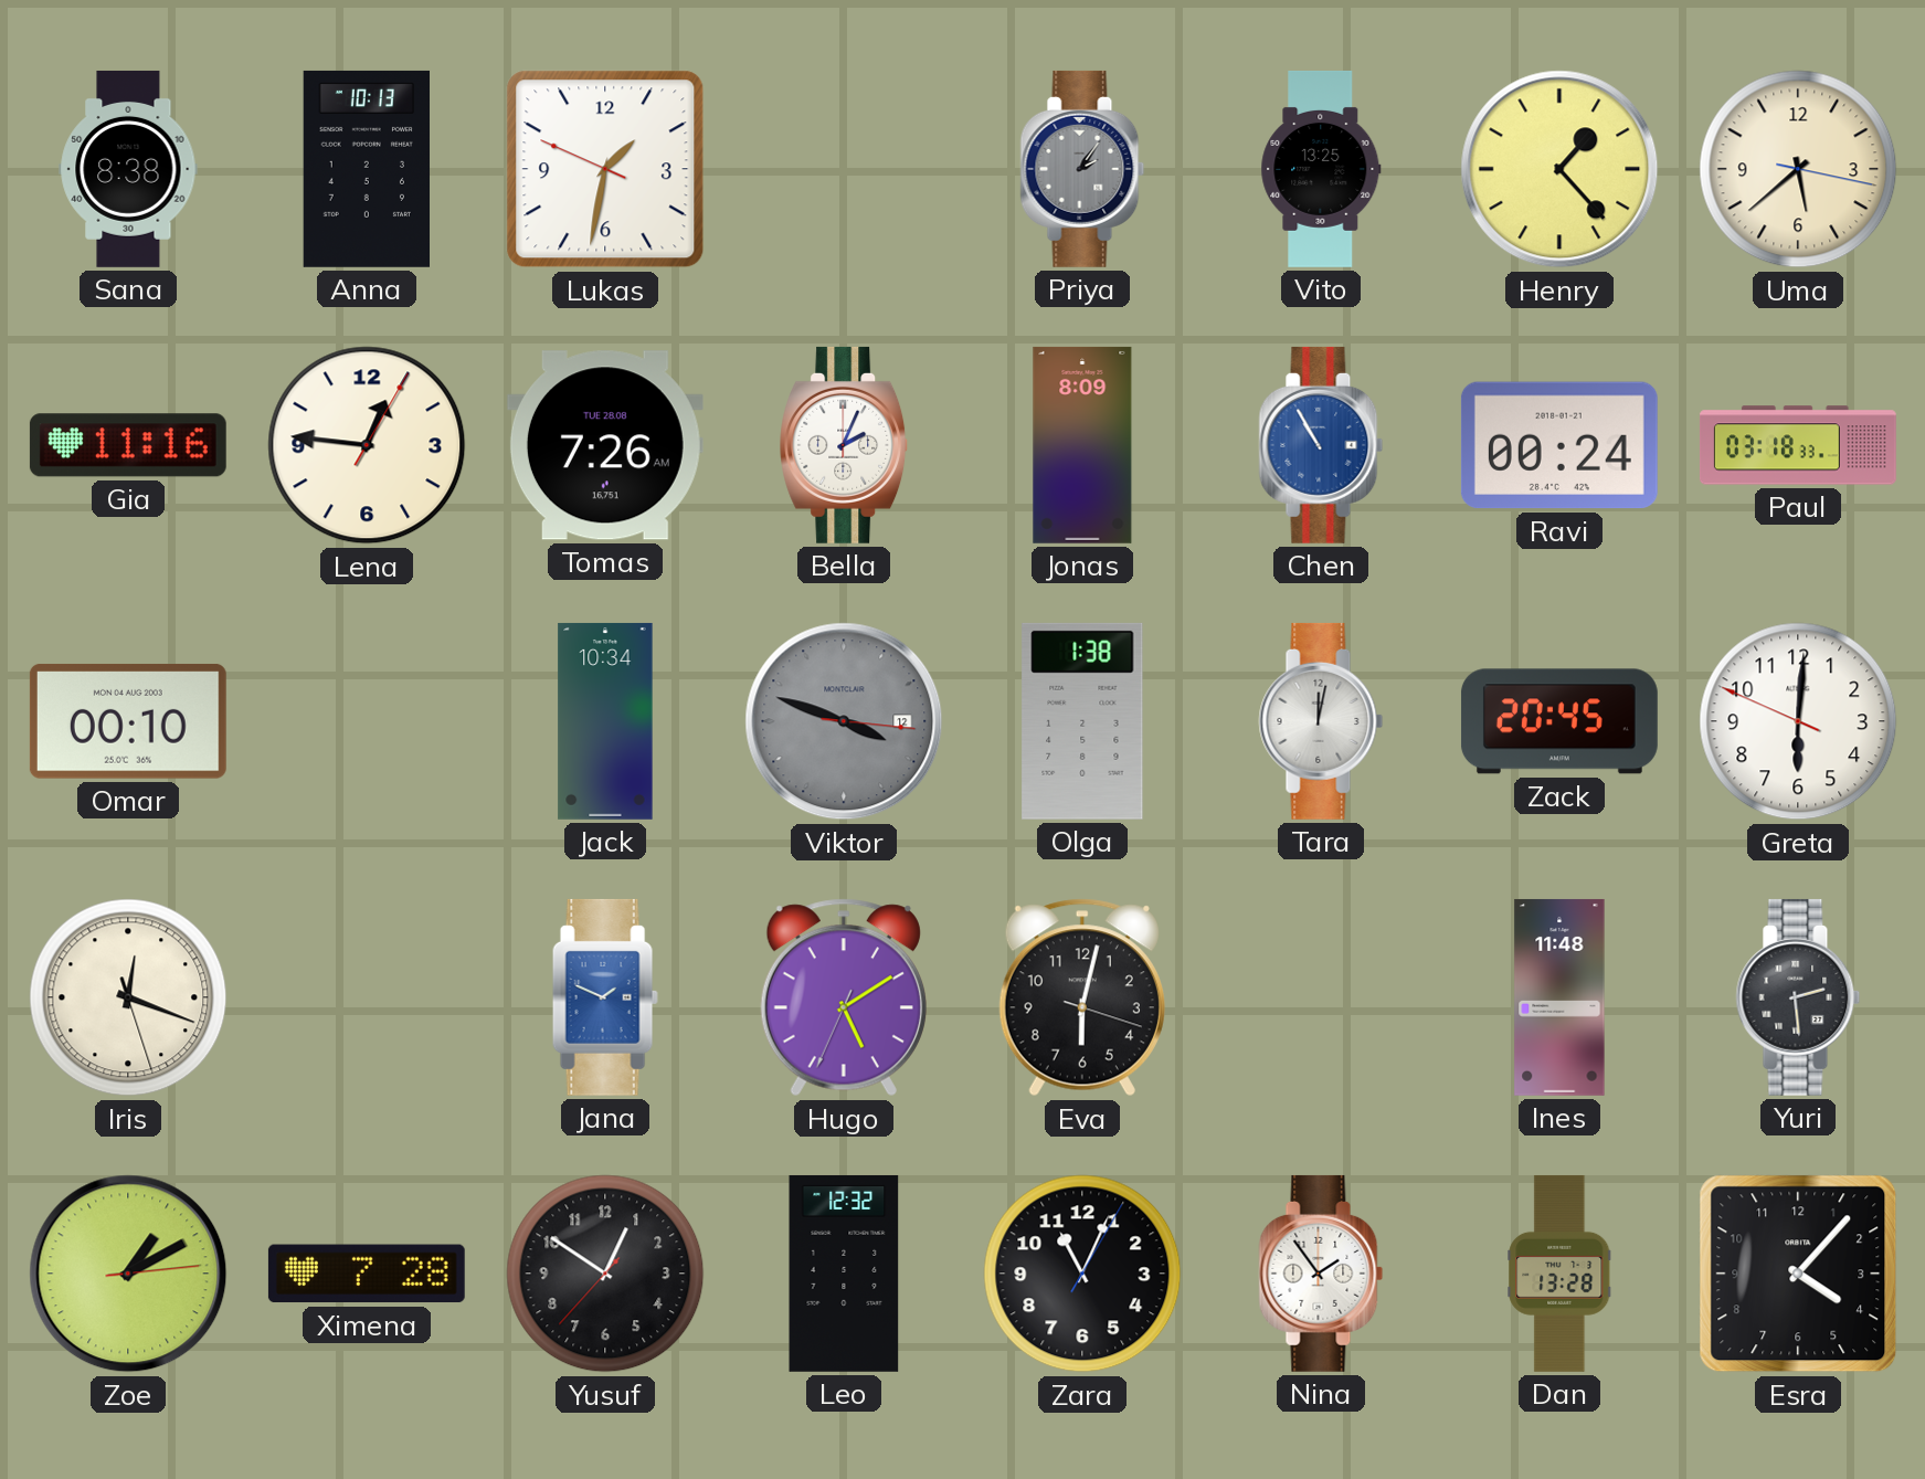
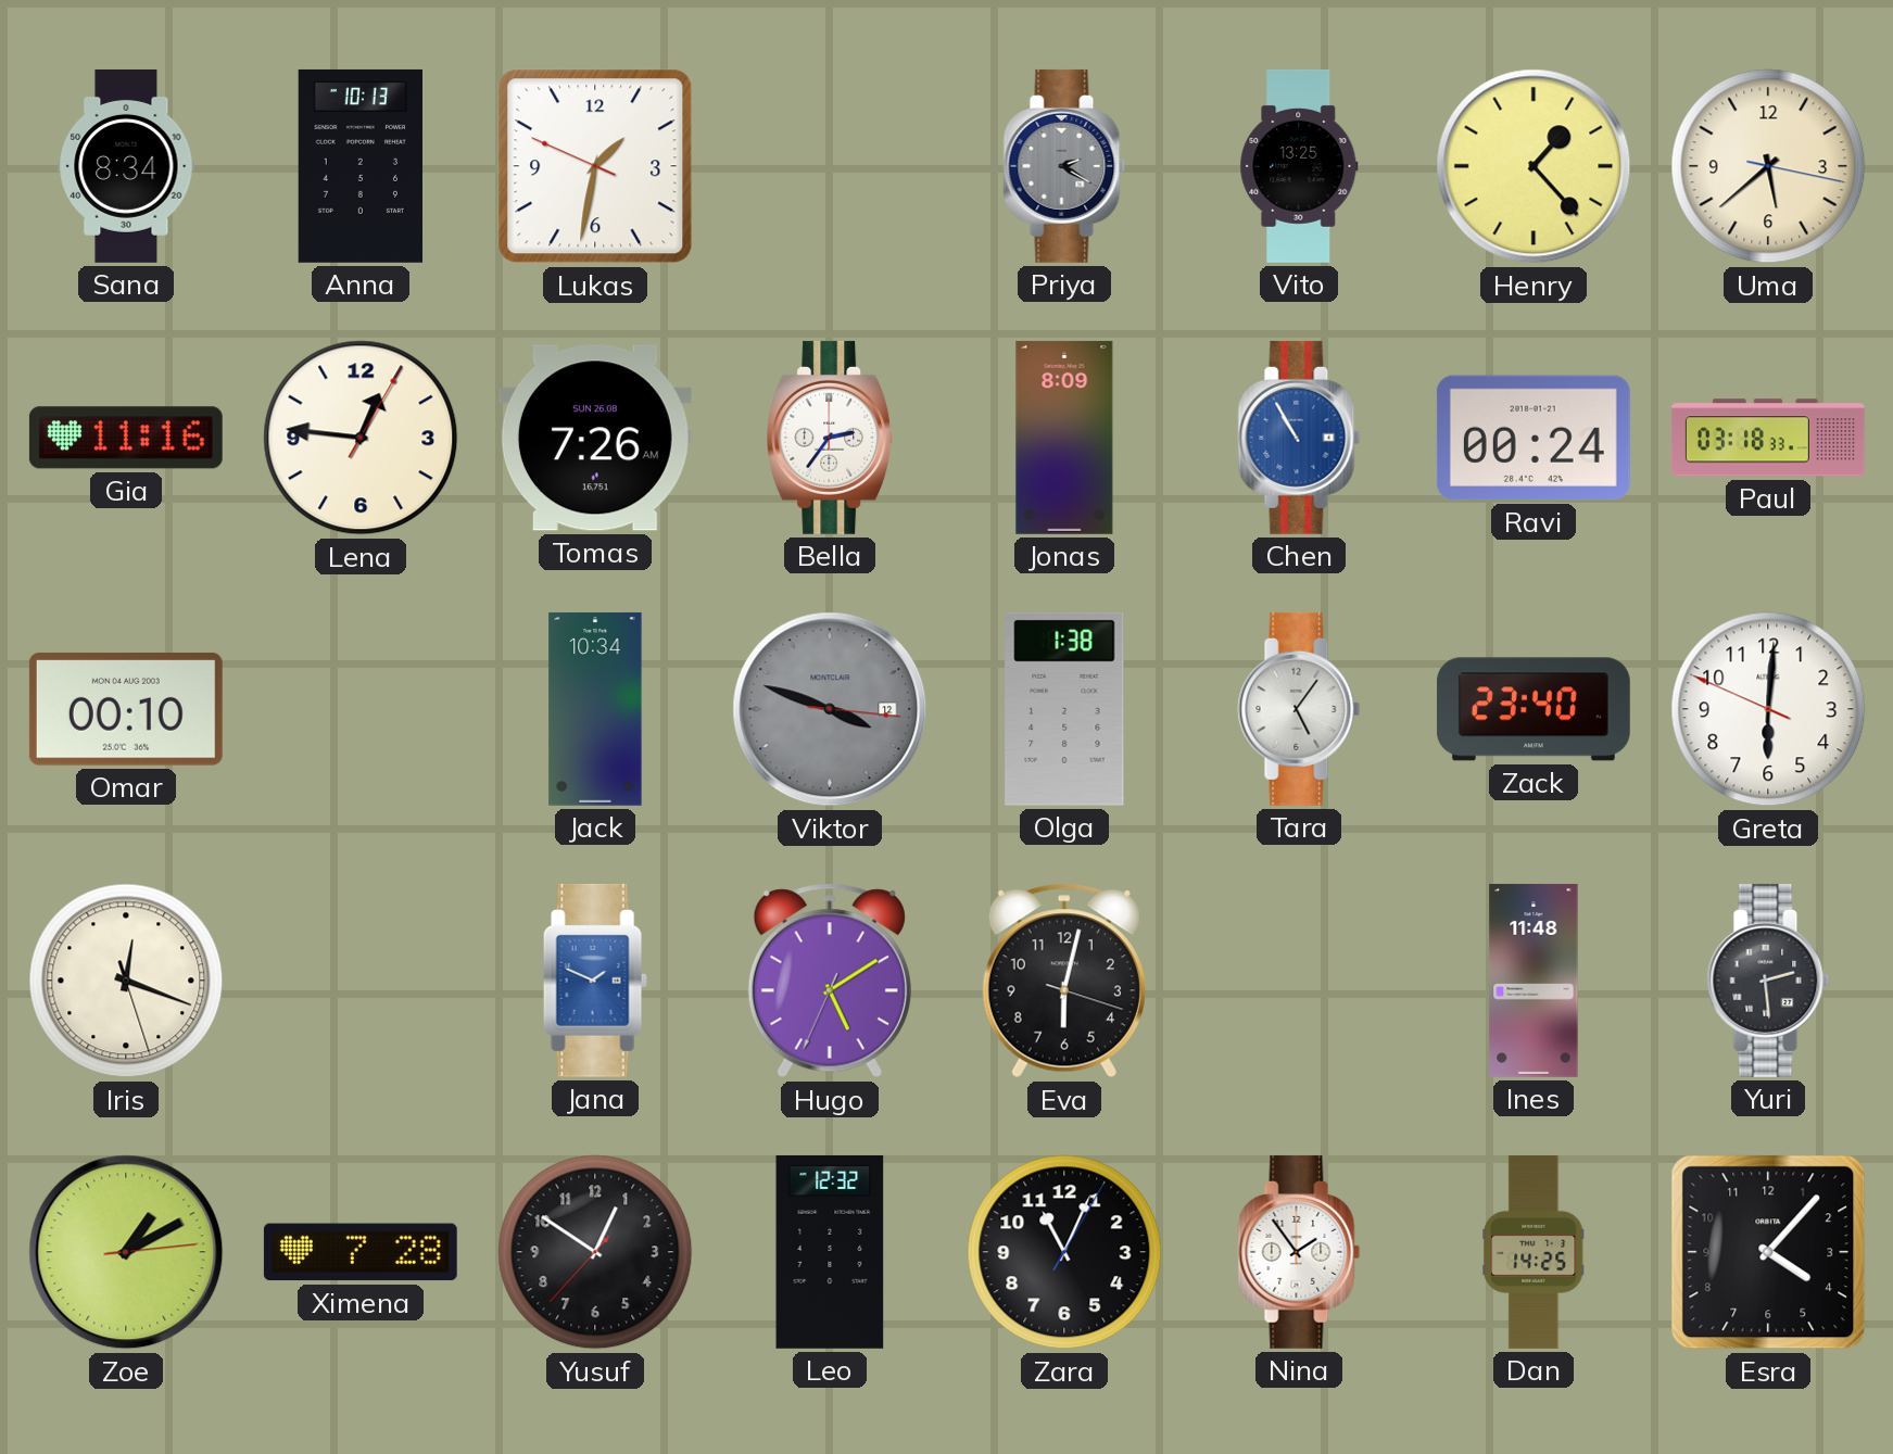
Sana: 8:38 -> 8:34
Priya: 2:06 -> 2:20
Tomas date: TUE 28.08 -> SUN 26.08
Bella: 2:04 -> 2:36
Tara: 12:02 -> 5:06
Zack: 20:45 -> 23:40
Dan: 13:28 -> 14:25
